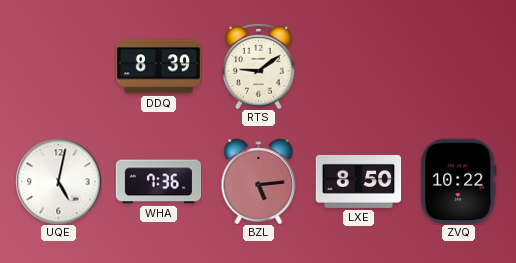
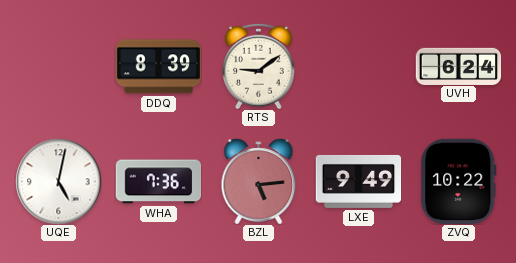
UVH: none -> 6:24
LXE: 8:50 -> 9:49
